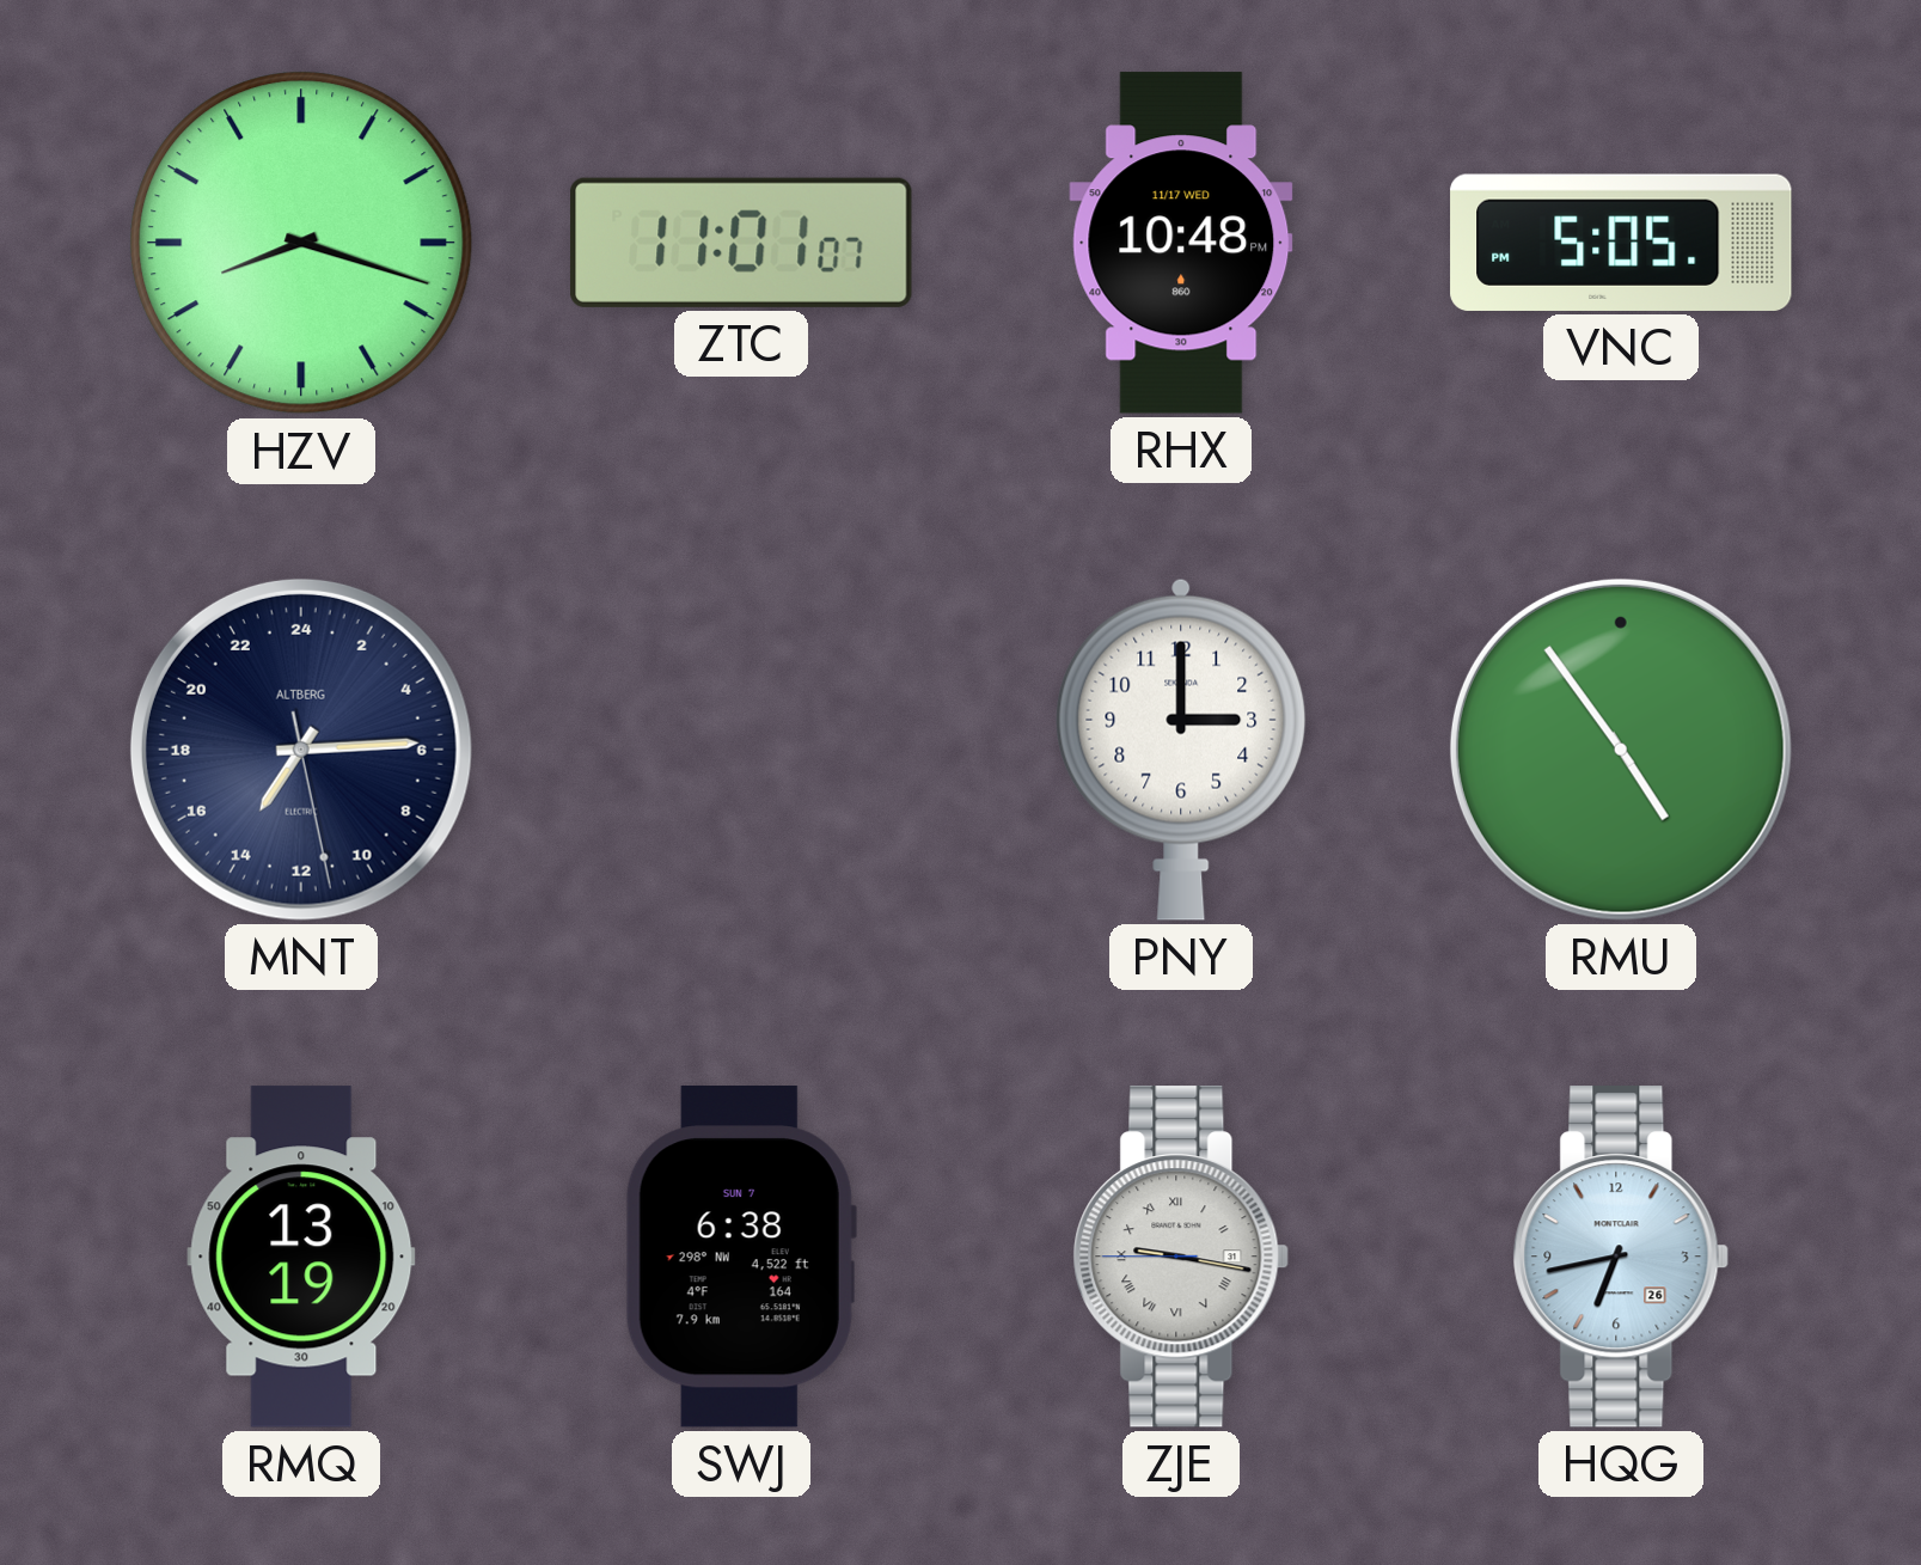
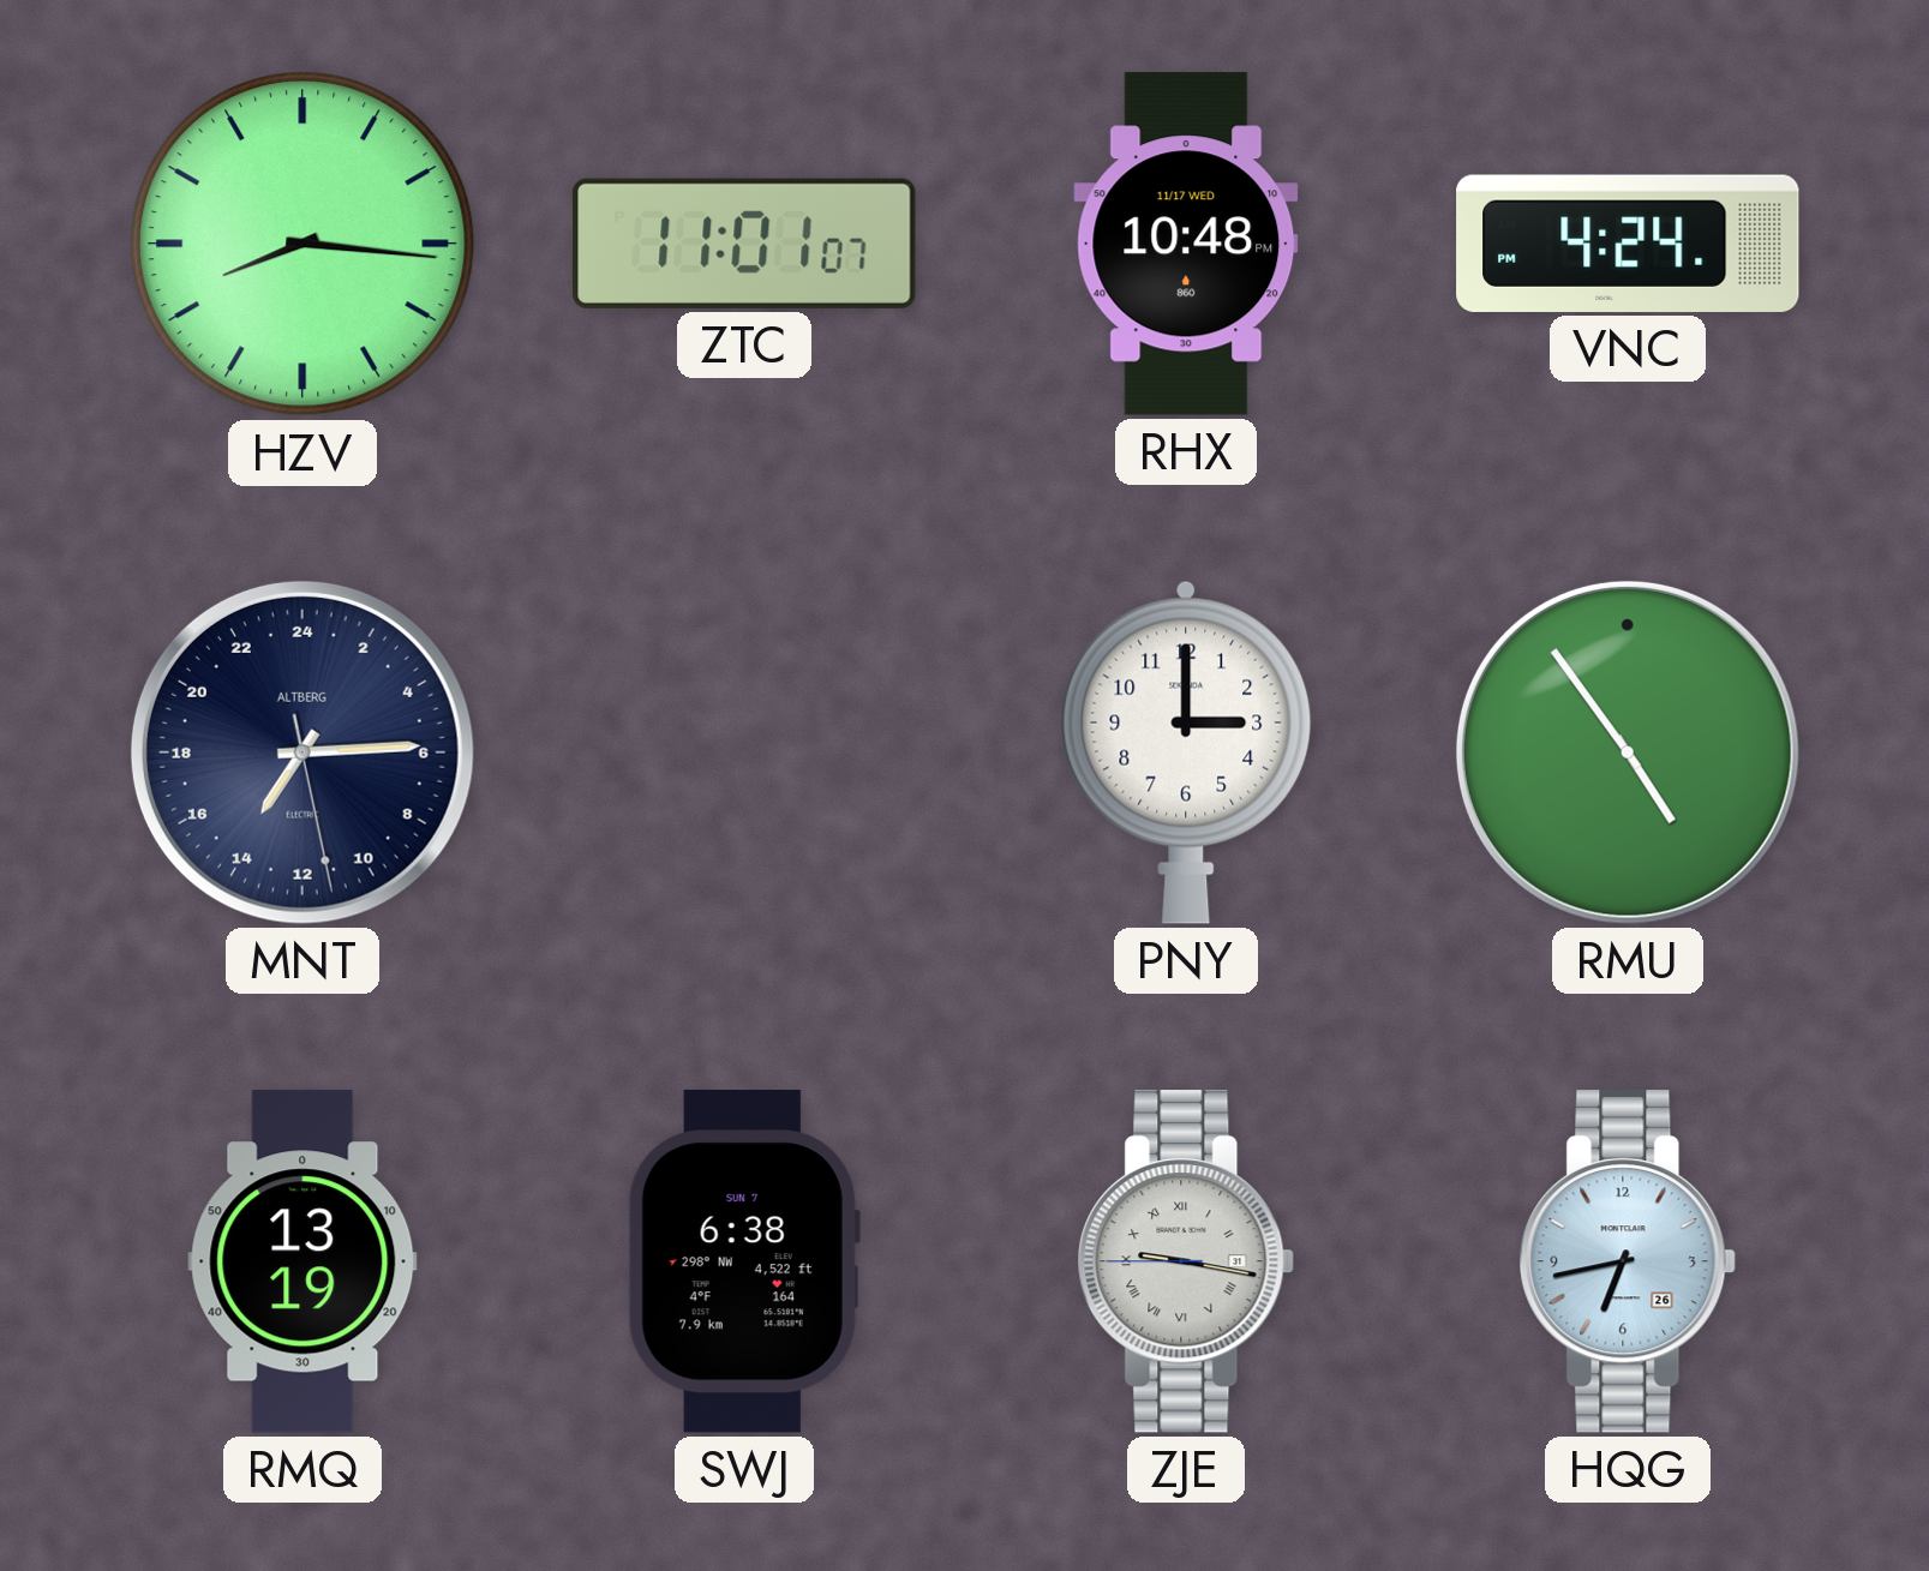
HZV: 8:18 -> 8:16
VNC: 5:05 -> 4:24
